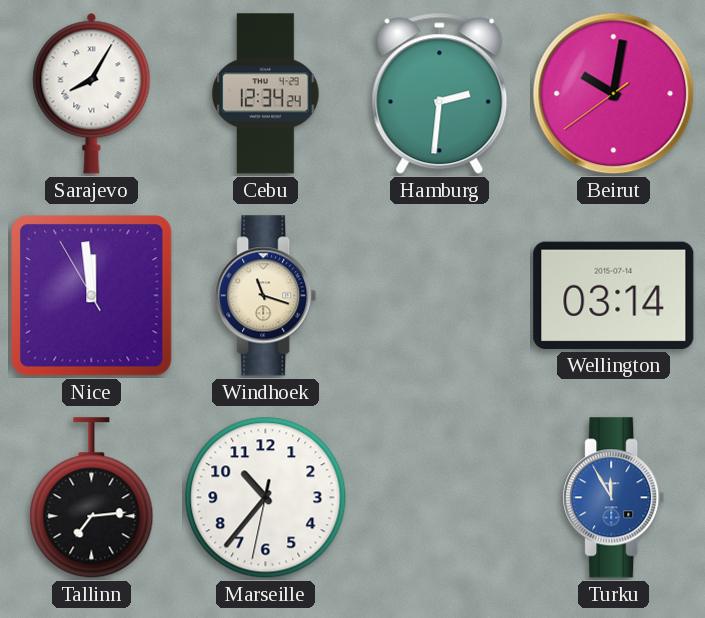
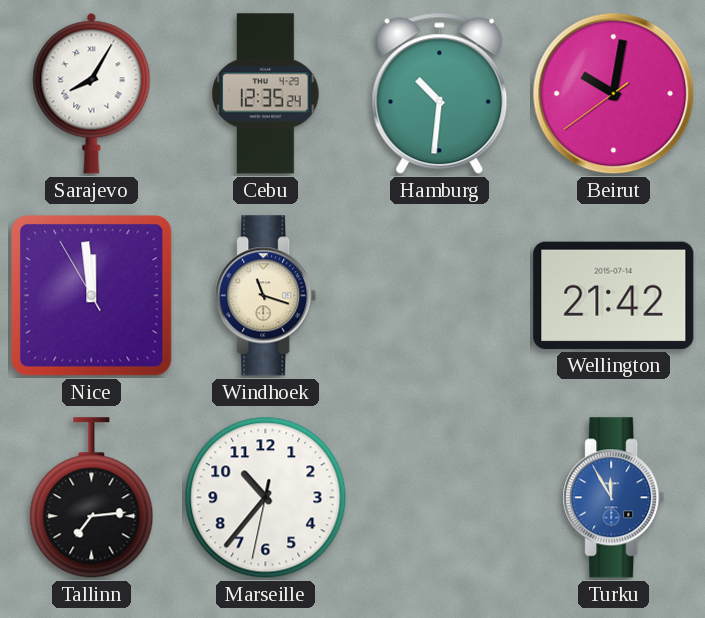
Cebu: 12:34 -> 12:35
Hamburg: 2:31 -> 10:31
Wellington: 03:14 -> 21:42
